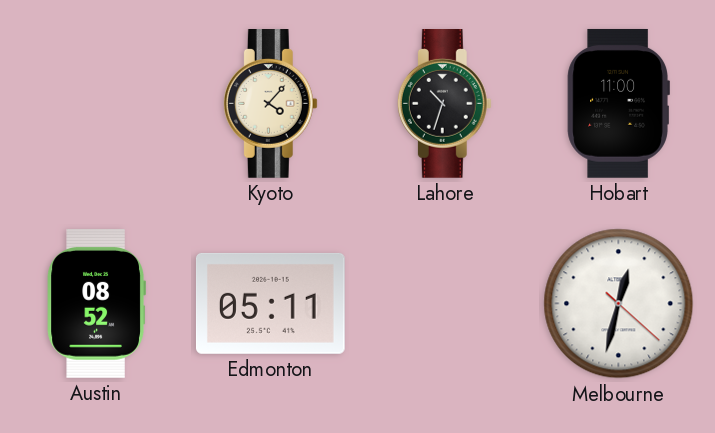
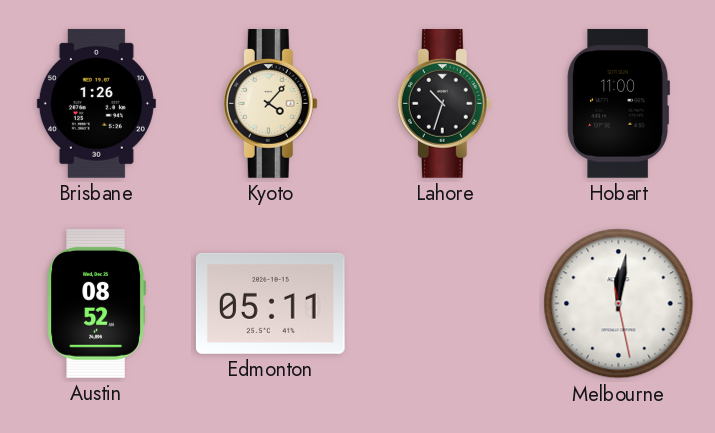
Brisbane: none -> 1:26
Melbourne: 12:32 -> 12:01
